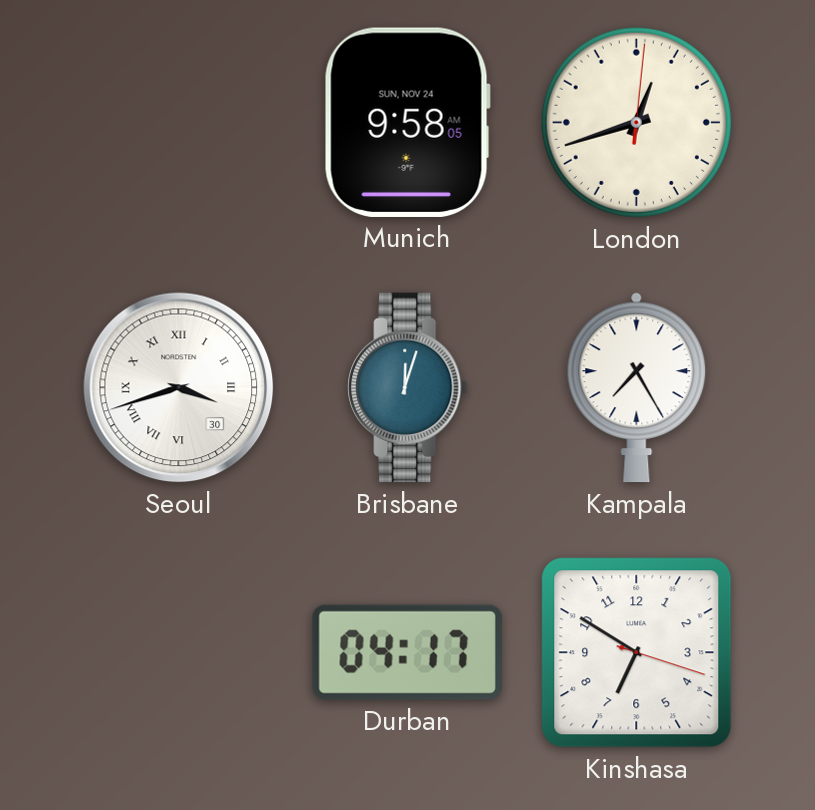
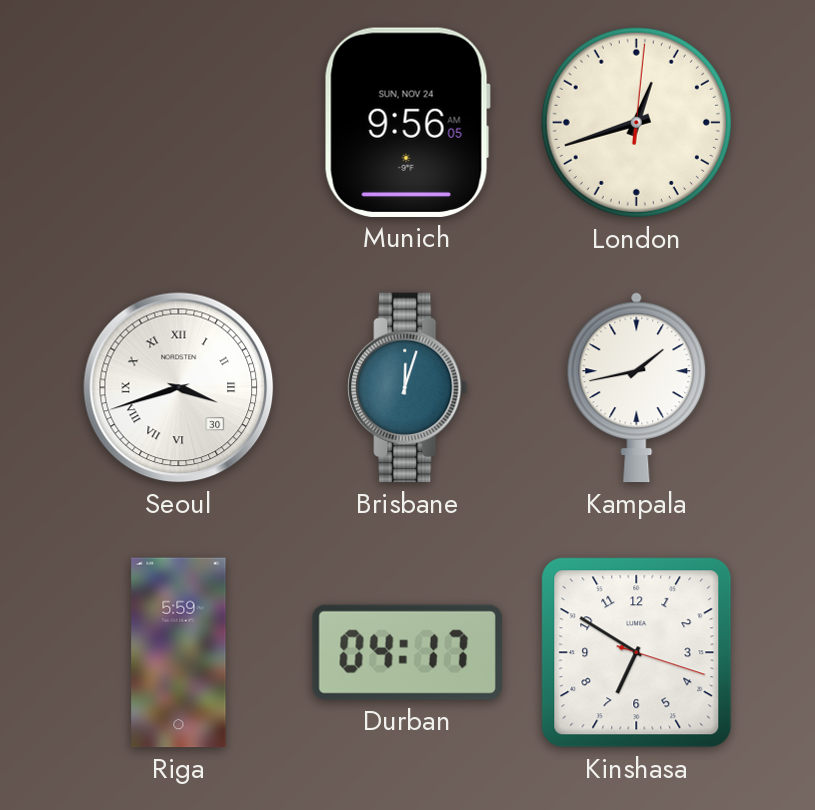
Munich: 9:58 -> 9:56
Kampala: 7:25 -> 1:43
Riga: none -> 5:59
